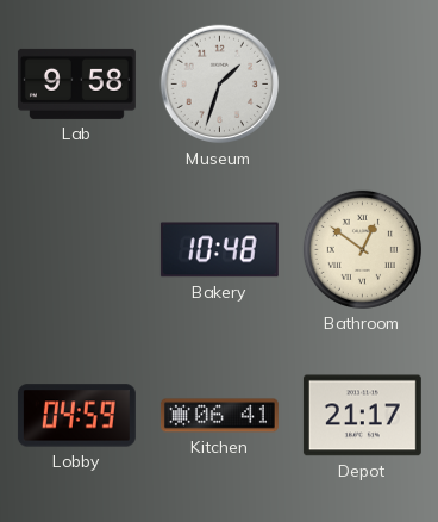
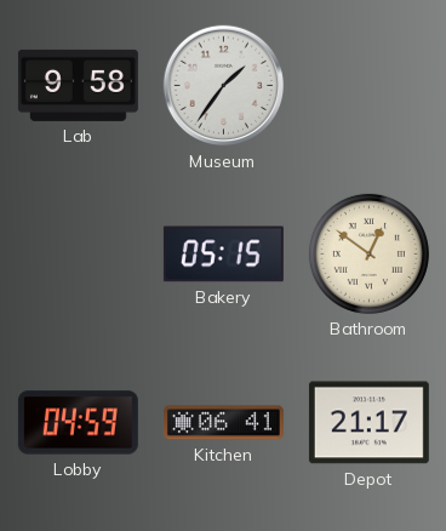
Museum: 1:33 -> 1:36
Bakery: 10:48 -> 05:15
